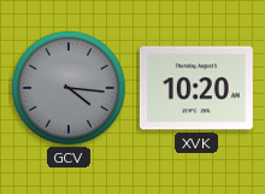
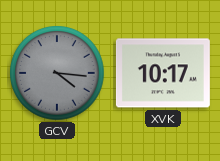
XVK: 10:20 -> 10:17
